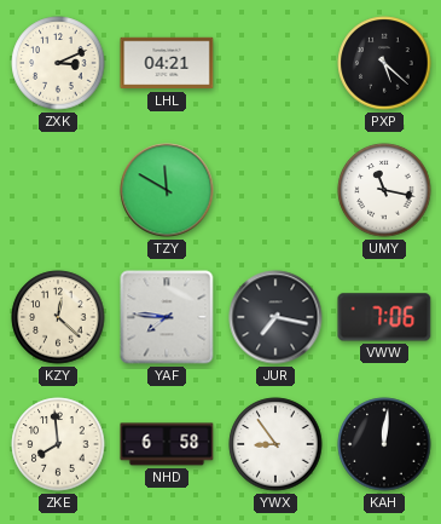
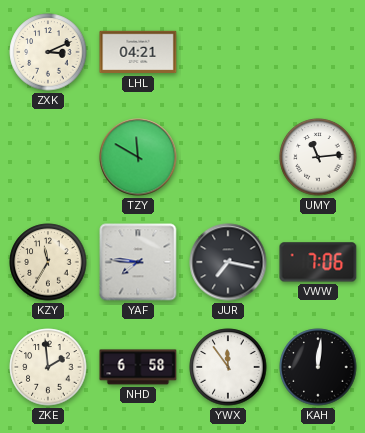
PXP: 5:22 -> none
UMY: 11:17 -> 11:14
KZY: 12:22 -> 11:35
ZKE: 7:59 -> 1:59
YWX: 8:54 -> 11:54
